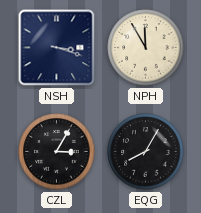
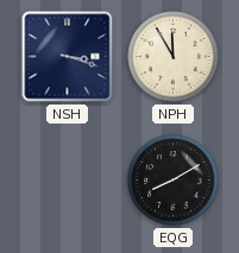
CZL: 3:05 -> none
EQG: 8:05 -> 8:10
